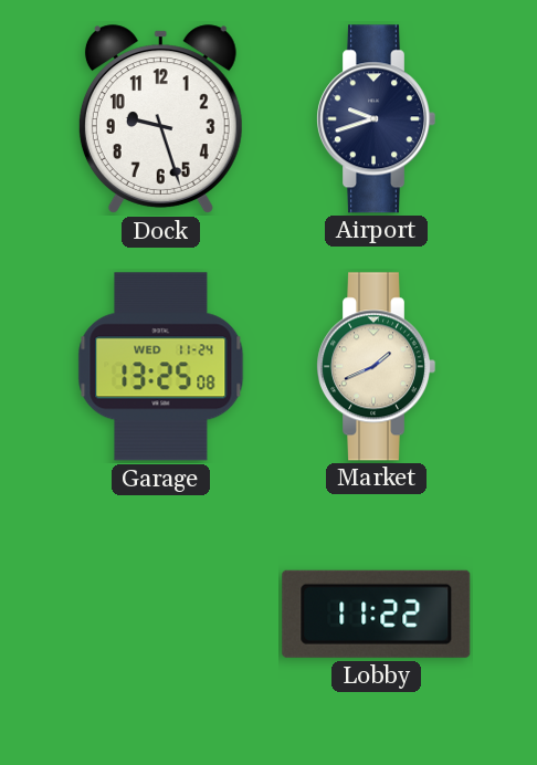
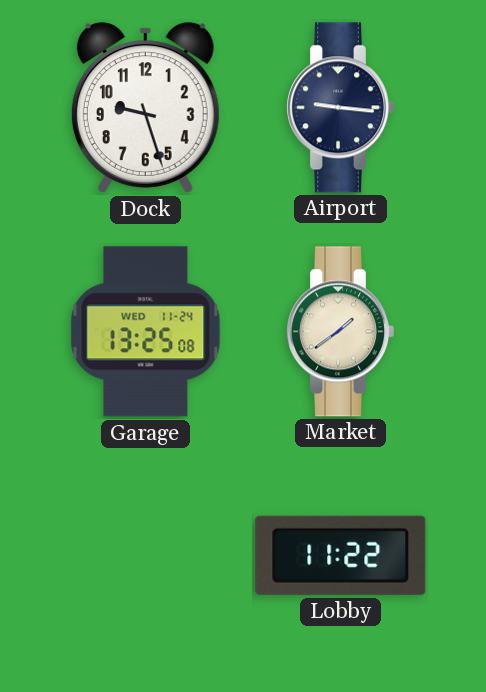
Airport: 9:42 -> 9:16
Market: 1:41 -> 1:39
